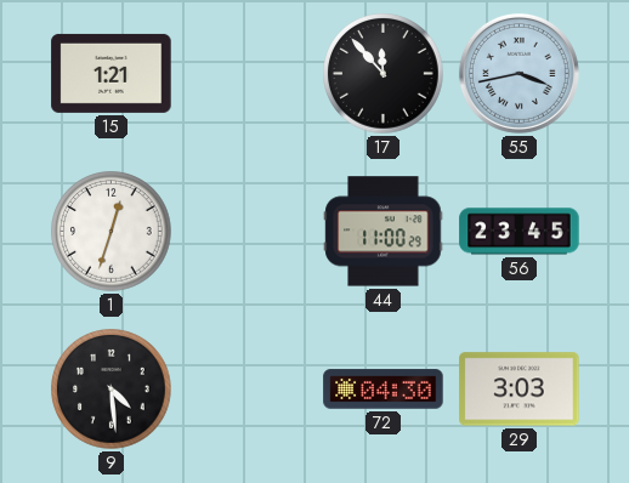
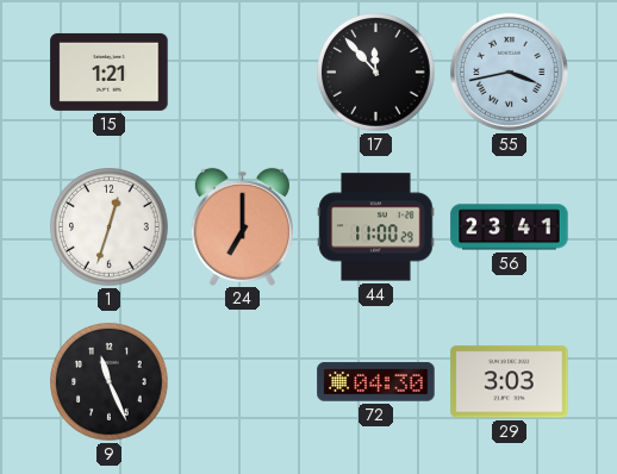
24: none -> 7:00
56: 23:45 -> 23:41
9: 4:29 -> 11:26
